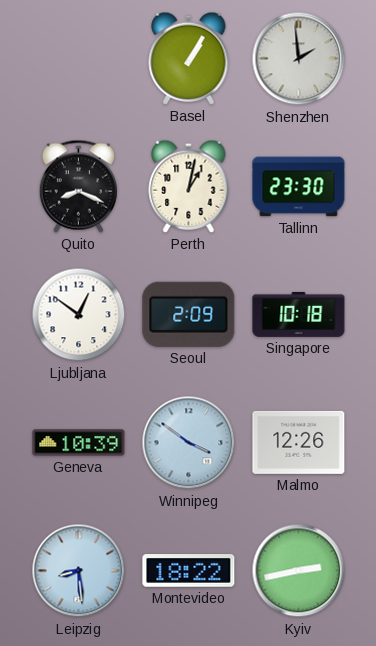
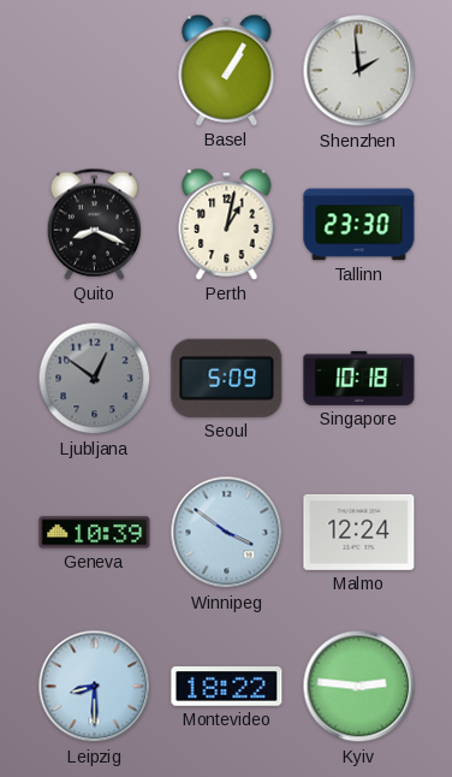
Ljubljana dial: white -> grey
Seoul: 2:09 -> 5:09
Malmo: 12:26 -> 12:24
Leipzig: 8:29 -> 8:30
Kyiv: 2:43 -> 2:46
